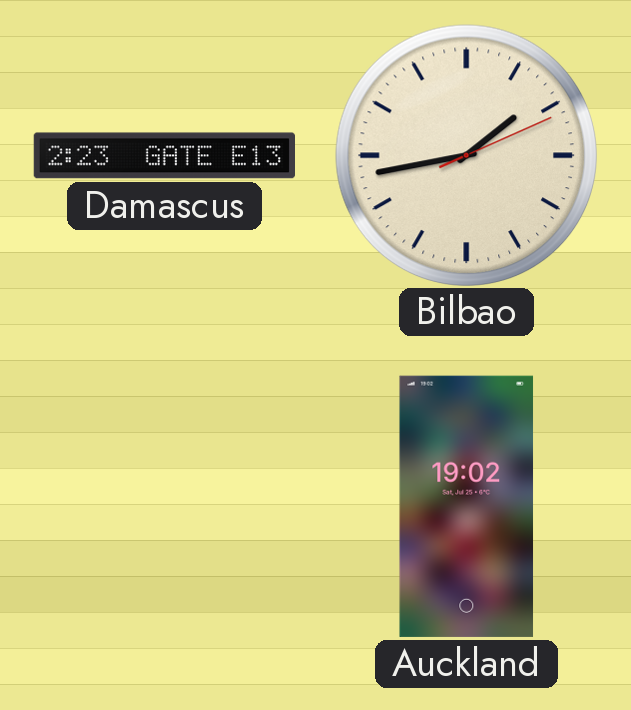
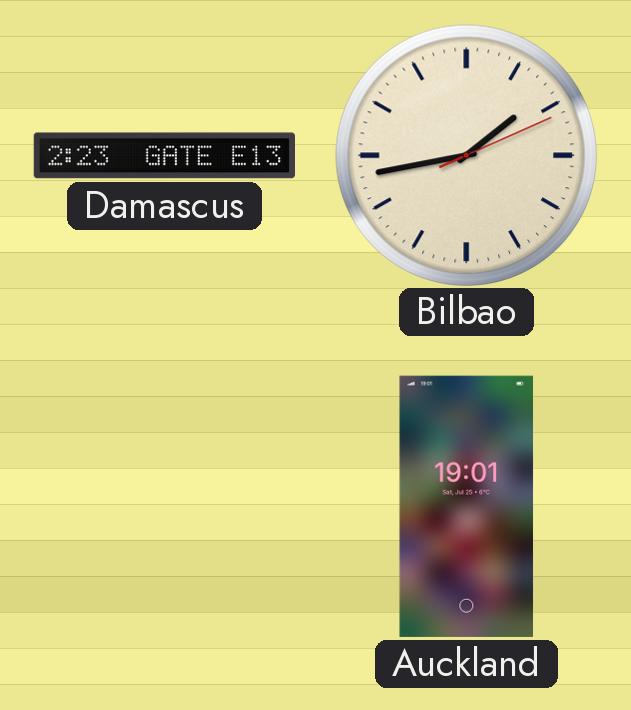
Auckland: 19:02 -> 19:01
